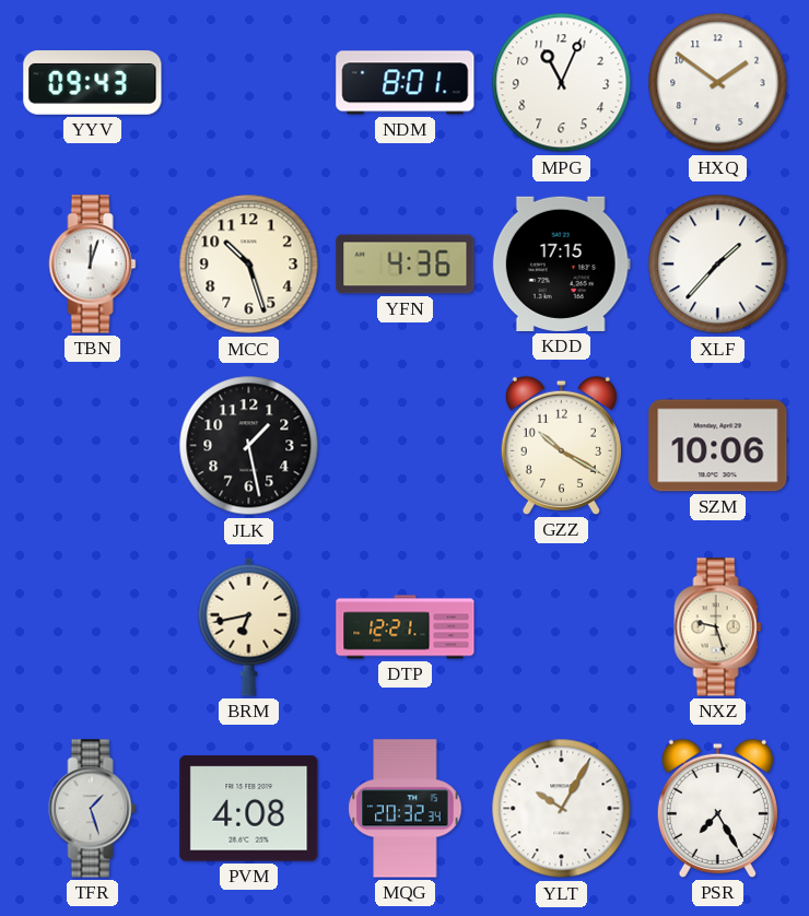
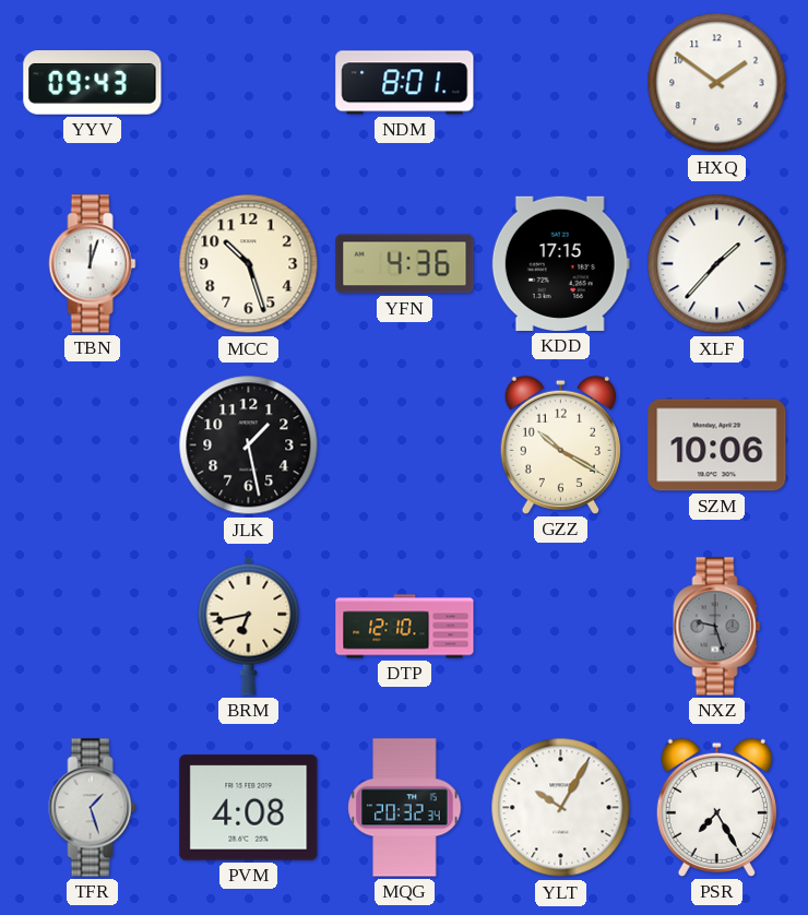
MPG: 11:04 -> none
DTP: 12:21 -> 12:10
NXZ dial: cream -> grey
